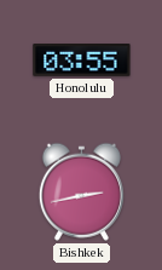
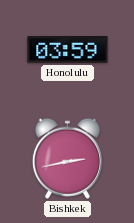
Honolulu: 03:55 -> 03:59
